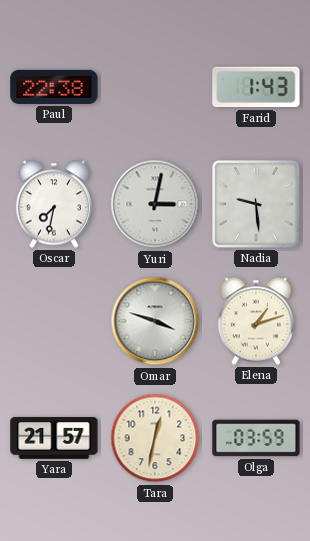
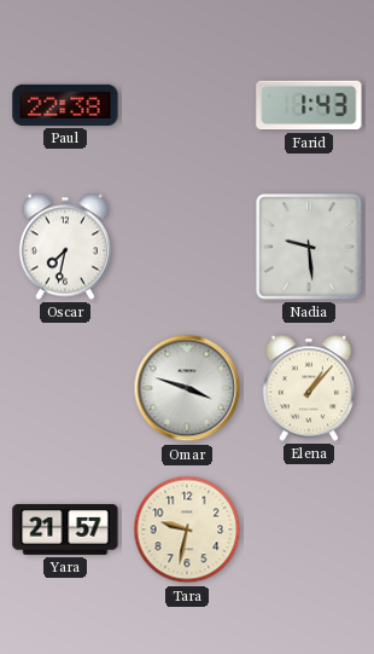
Yuri: 3:02 -> none
Elena: 1:12 -> 1:07
Tara: 12:32 -> 9:32
Olga: 03:59 -> none
